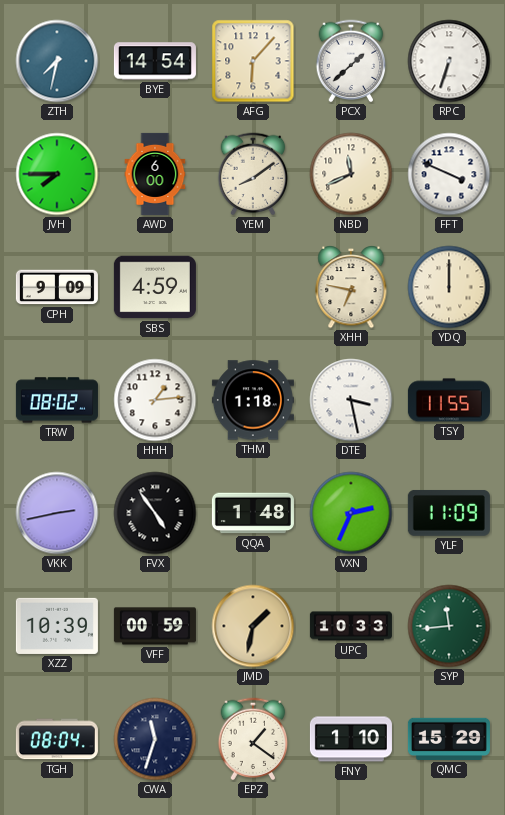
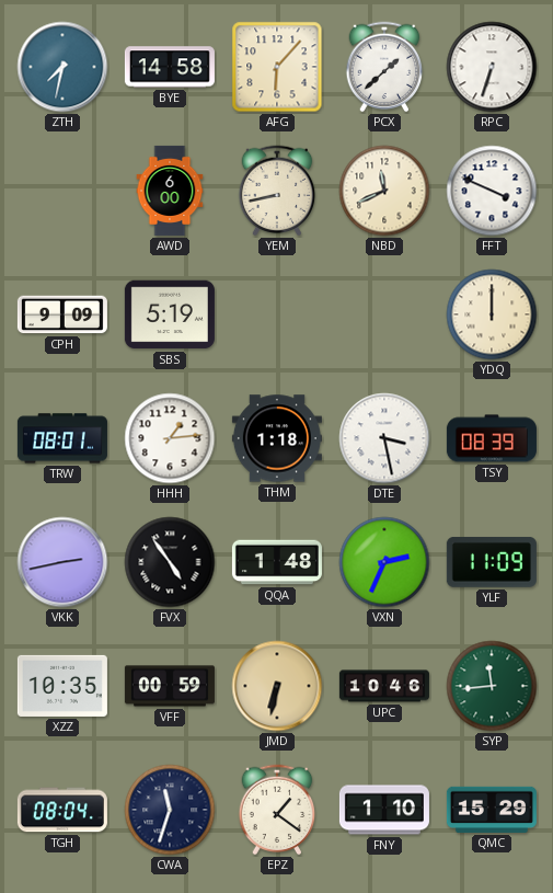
BYE: 14:54 -> 14:58
JVH: 7:45 -> none
YEM: 8:09 -> 8:43
SBS: 4:59 -> 5:19
XHH: 6:47 -> none
TRW: 08:02 -> 08:01
TSY: 11:55 -> 08:39
XZZ: 10:39 -> 10:35
JMD: 1:32 -> 6:32
UPC: 10:33 -> 10:46
